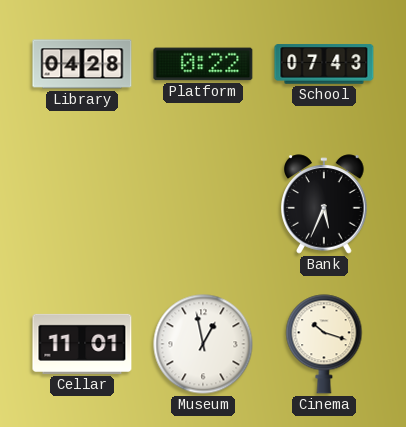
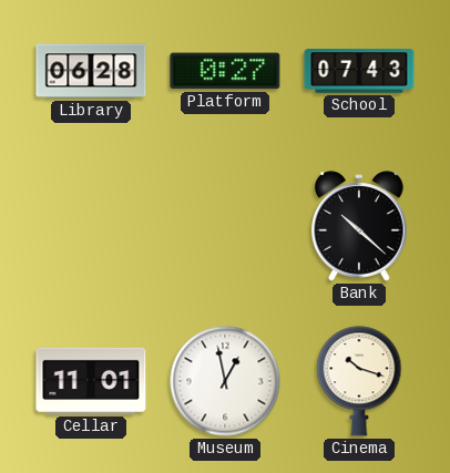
Library: 04:28 -> 06:28
Platform: 0:22 -> 0:27
Bank: 5:34 -> 10:22
